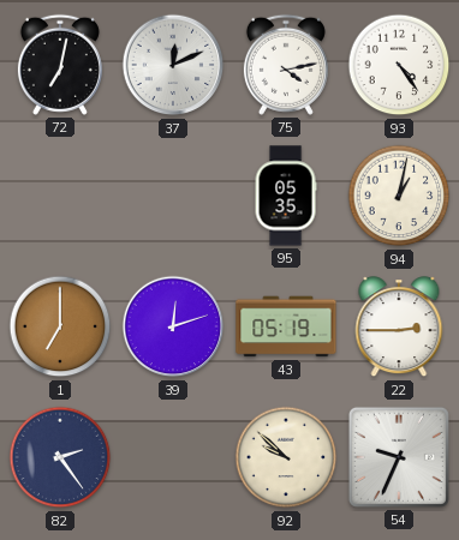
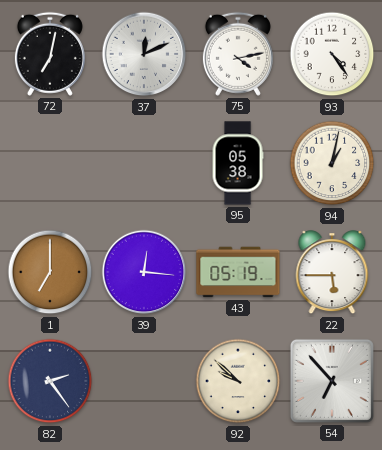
95: 05:35 -> 05:38
39: 12:12 -> 12:16
22: 2:45 -> 5:45
54: 9:34 -> 6:53
